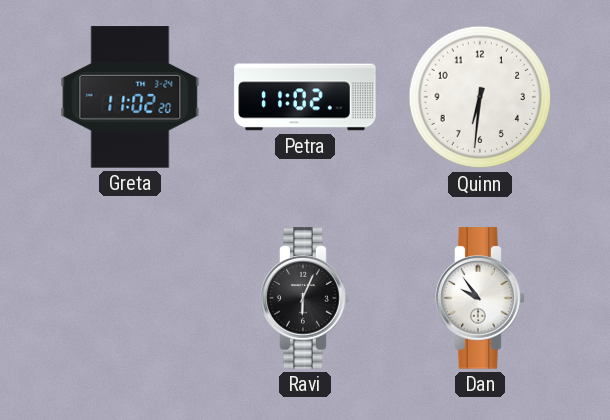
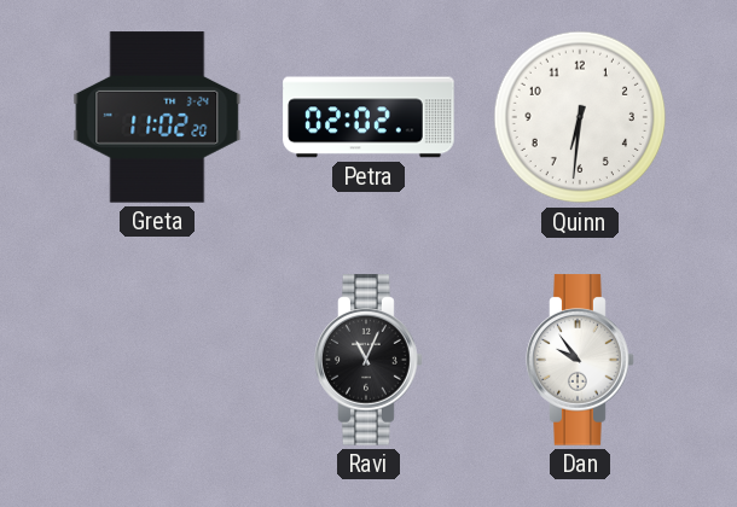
Petra: 11:02 -> 02:02
Ravi: 6:04 -> 11:04
